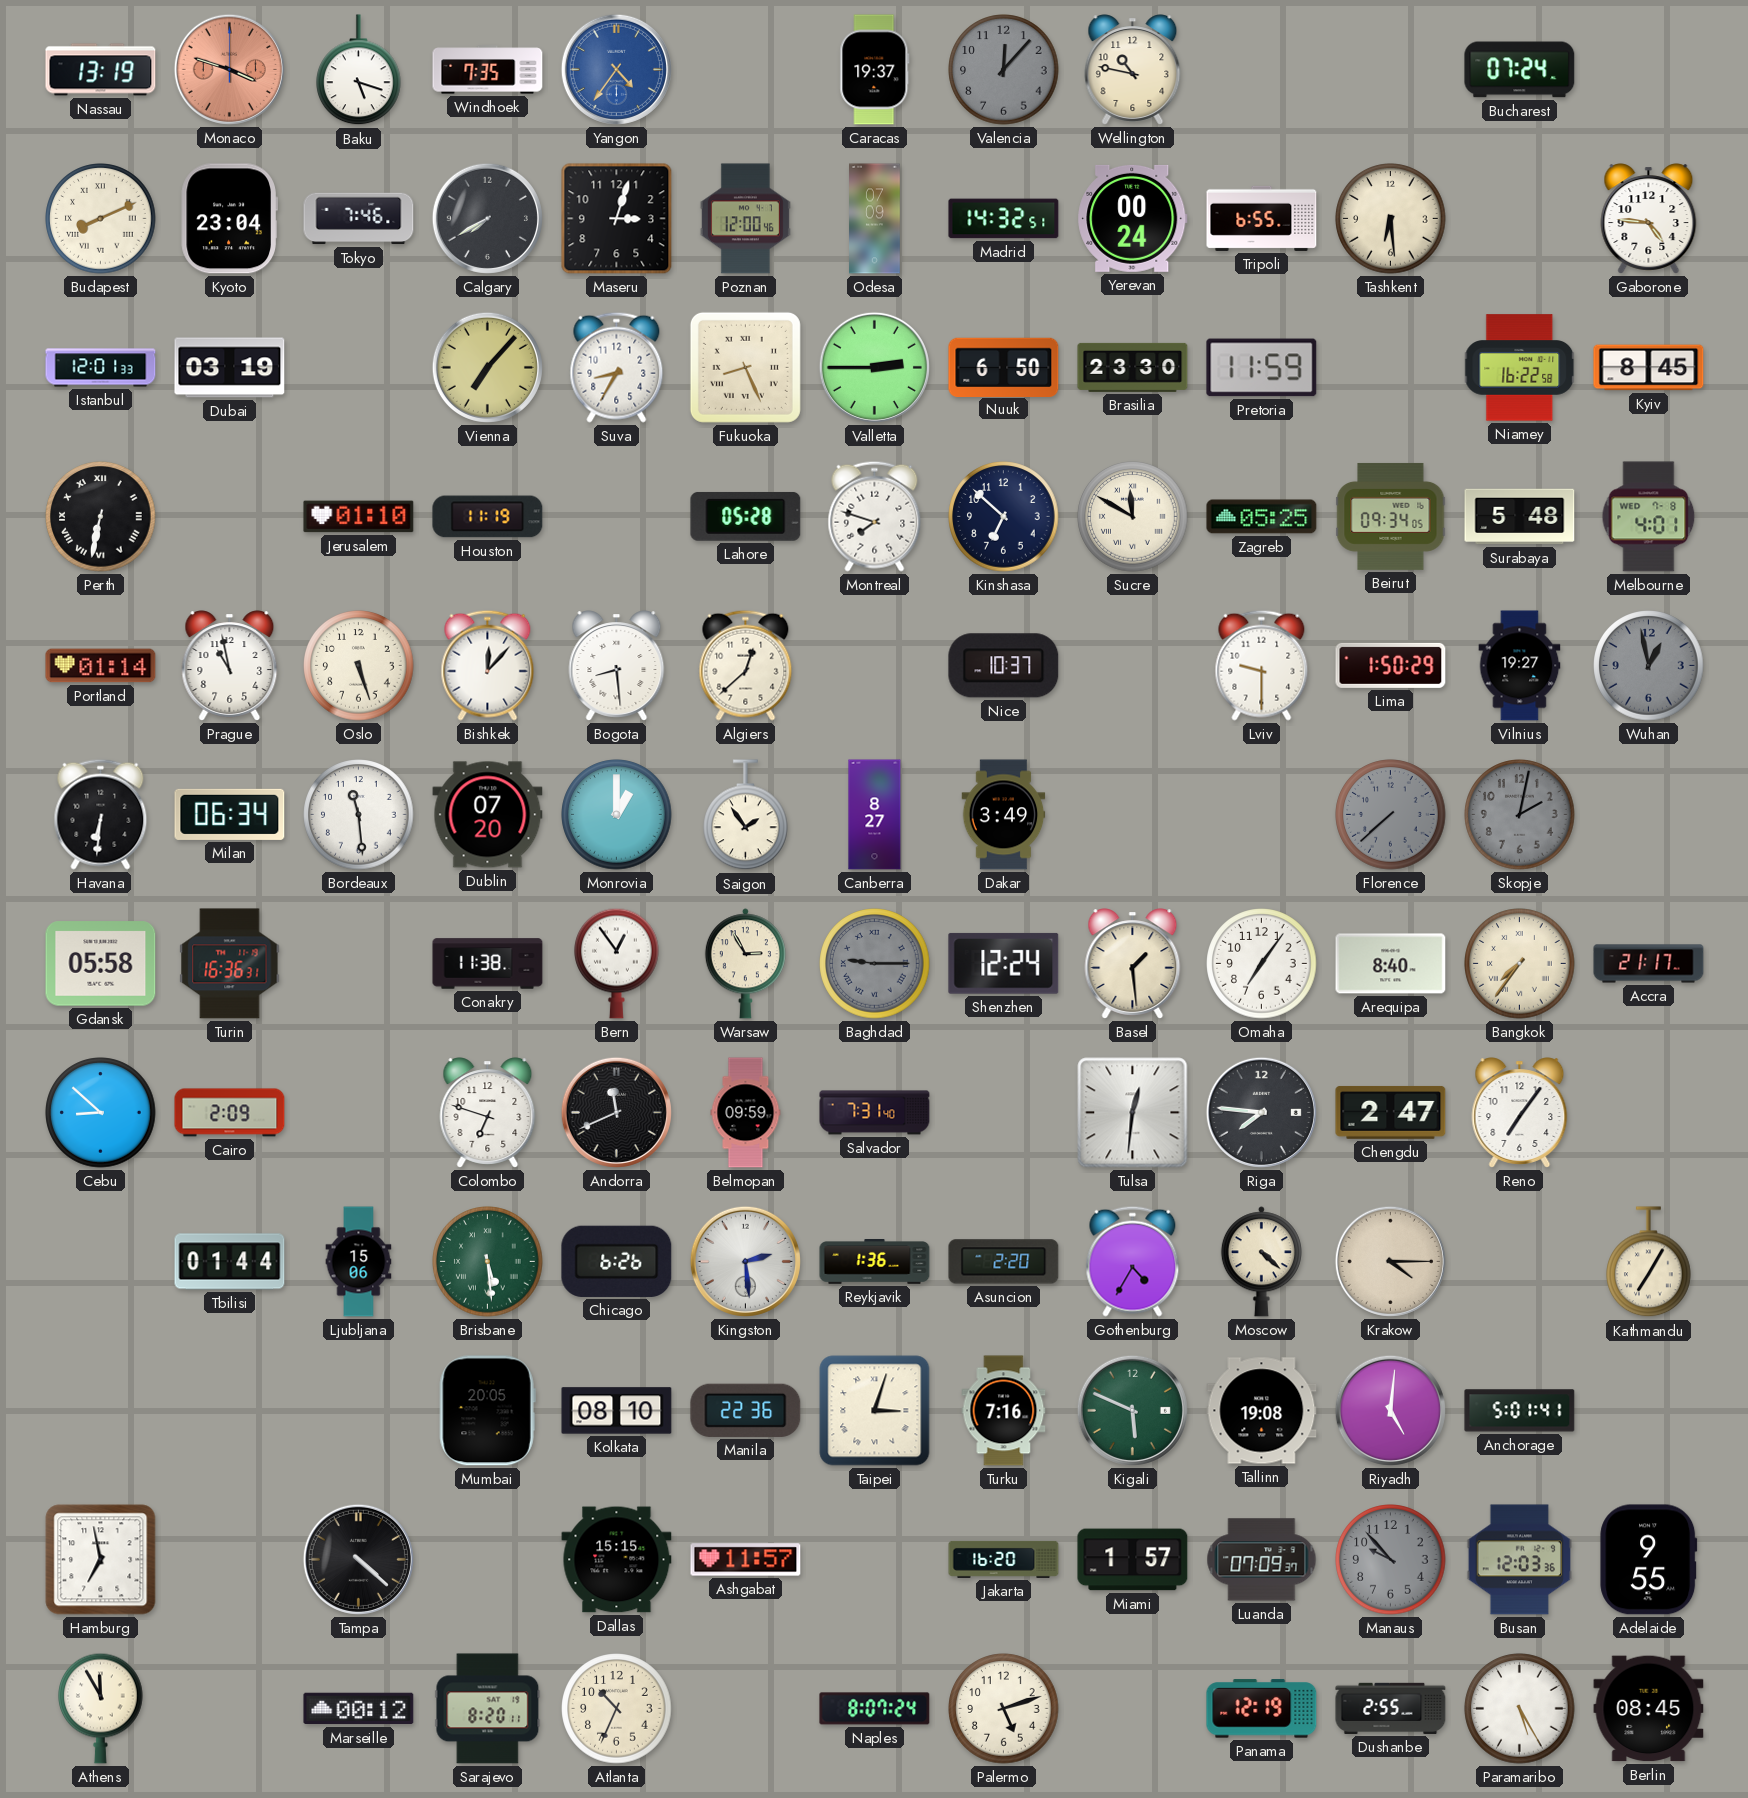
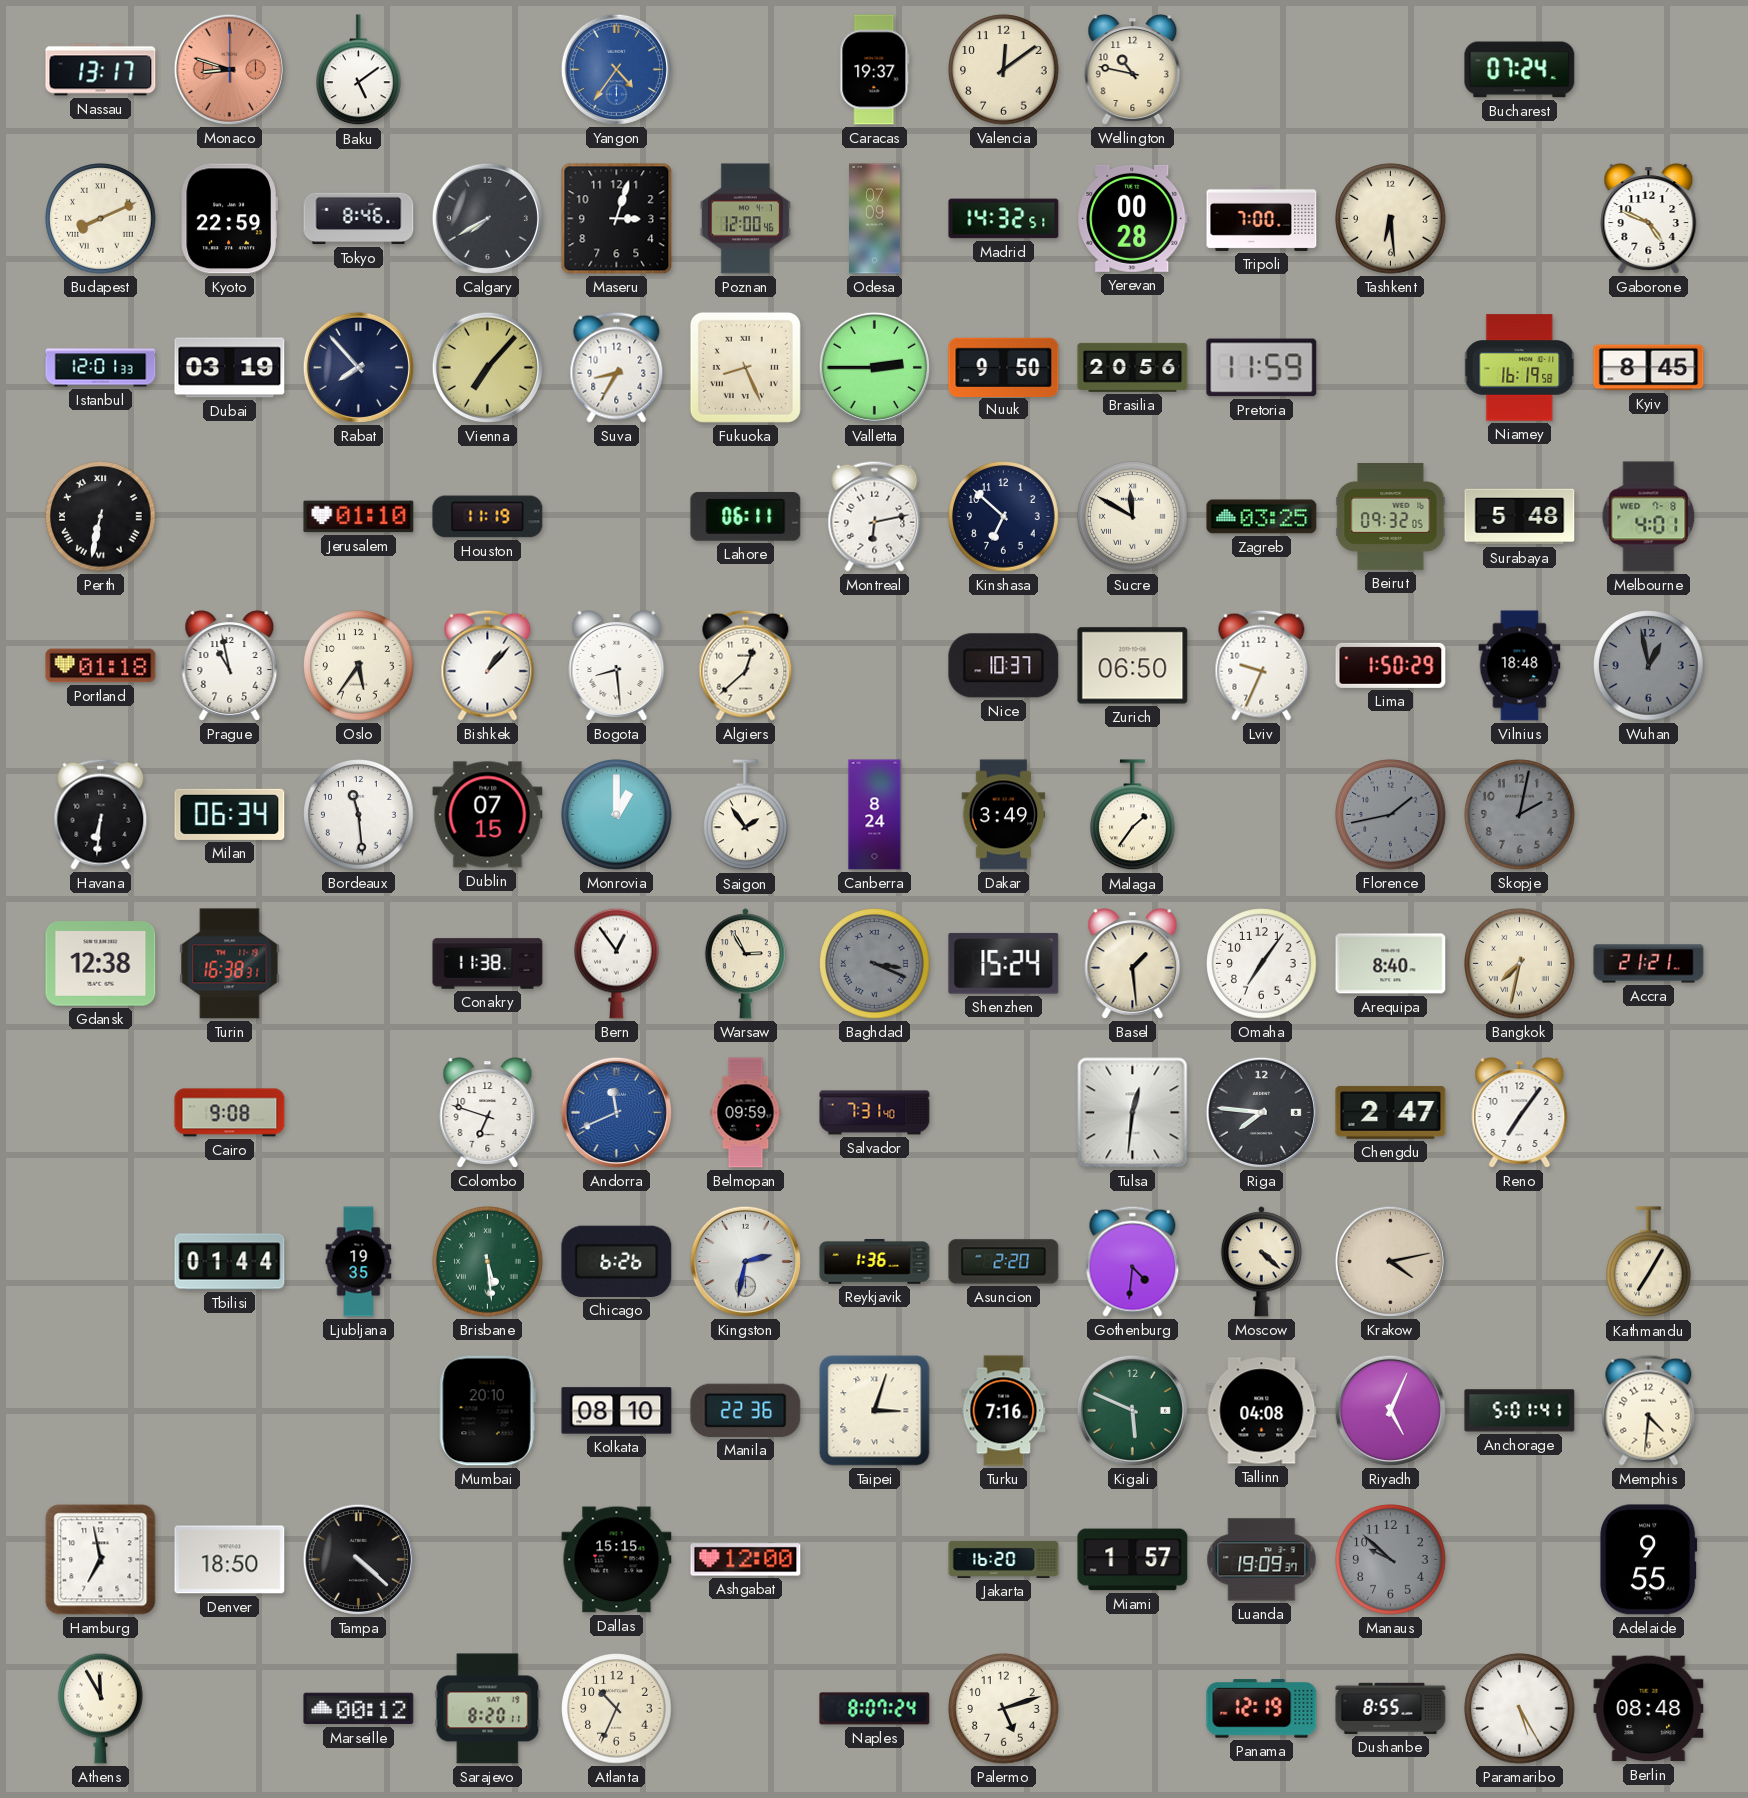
Nassau: 13:19 -> 13:17
Monaco: 3:48 -> 8:48
Baku: 5:18 -> 5:09
Windhoek: 7:35 -> none
Valencia: 12:07 -> 12:09
Valencia dial: grey -> cream
Kyoto: 23:04 -> 22:59
Tokyo: 7:46 -> 8:46
Yerevan: 00:24 -> 00:28
Tripoli: 6:55 -> 7:00
Gaborone: 4:46 -> 4:49
Rabat: none -> 7:53
Nuuk: 6:50 -> 9:50
Brasilia: 23:30 -> 20:56
Niamey: 16:22 -> 16:19
Lahore: 05:28 -> 06:11
Montreal: 7:48 -> 6:13
Zagreb: 05:25 -> 03:25
Beirut: 09:34 -> 09:32
Portland: 01:14 -> 01:18
Oslo: 5:27 -> 5:36
Bishkek: 12:07 -> 1:07
Zurich: none -> 06:50
Lviv: 9:30 -> 9:34
Vilnius: 19:27 -> 18:48
Dublin: 07:20 -> 07:15
Canberra: 8:27 -> 8:24
Malaga: none -> 1:36
Florence: 7:38 -> 1:43
Gdansk: 05:58 -> 12:38
Turin: 16:36 -> 16:38
Baghdad: 9:15 -> 3:19
Shenzhen: 12:24 -> 15:24
Bangkok: 7:36 -> 7:32
Accra: 21:17 -> 21:21
Cebu: 8:52 -> none
Cairo: 2:09 -> 9:08
Andorra dial: black -> blue
Ljubljana: 15:06 -> 19:35
Kingston: 2:29 -> 2:32
Gothenburg: 4:35 -> 4:31
Krakow: 4:15 -> 4:13
Mumbai: 20:05 -> 20:10
Tallinn: 19:08 -> 04:08
Riyadh: 5:01 -> 5:04
Memphis: none -> 4:31
Denver: none -> 18:50
Ashgabat: 11:57 -> 12:00
Luanda: 07:09 -> 19:09
Manaus: 9:53 -> 9:52
Busan: 12:03 -> none
Dushanbe: 2:55 -> 8:55
Berlin: 08:45 -> 08:48
